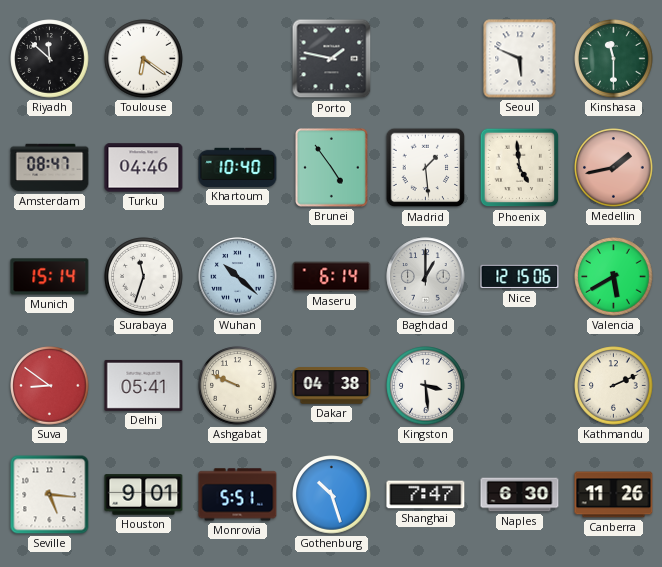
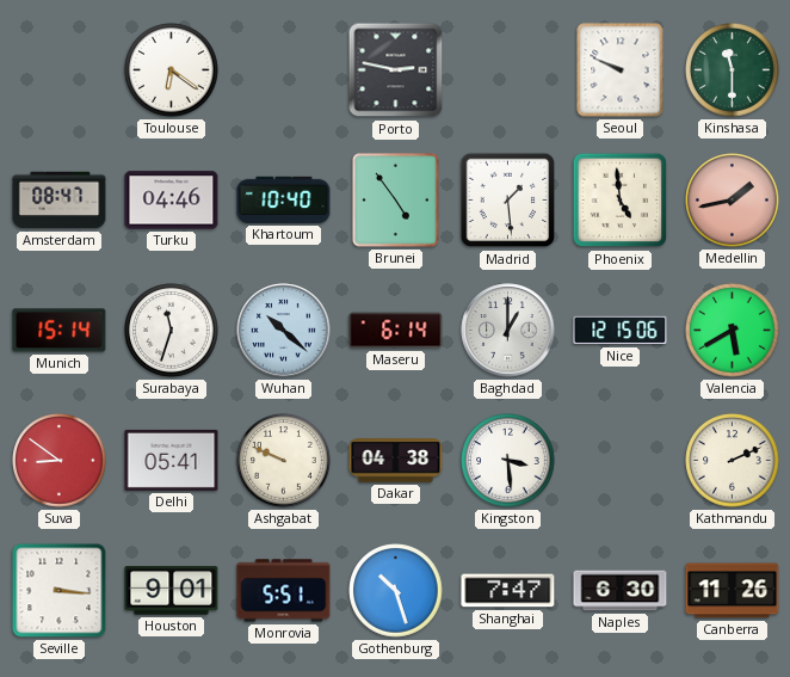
Riyadh: 11:52 -> none
Porto: 1:47 -> 2:47
Seoul: 5:49 -> 9:49
Seville: 5:16 -> 3:16
